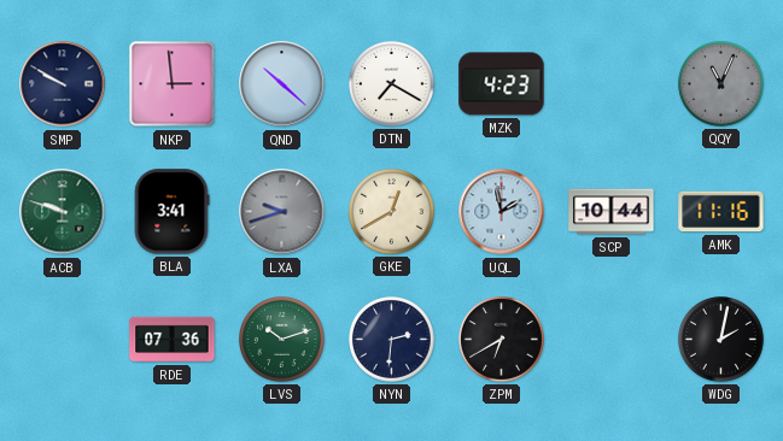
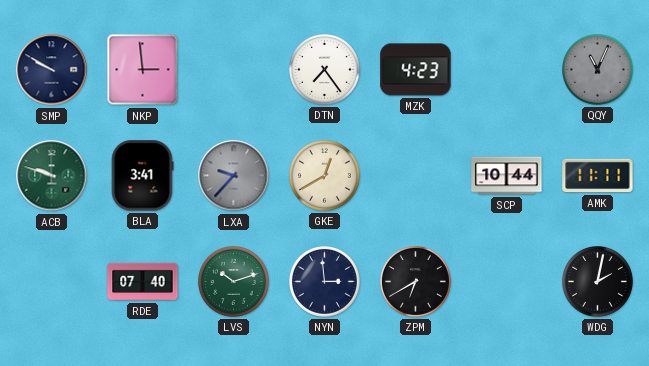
QND: 10:22 -> none
DTN: 7:20 -> 7:24
LXA: 9:42 -> 9:37
UQL: 1:58 -> none
AMK: 11:16 -> 11:11
RDE: 07:36 -> 07:40
NYN: 2:31 -> 2:59
